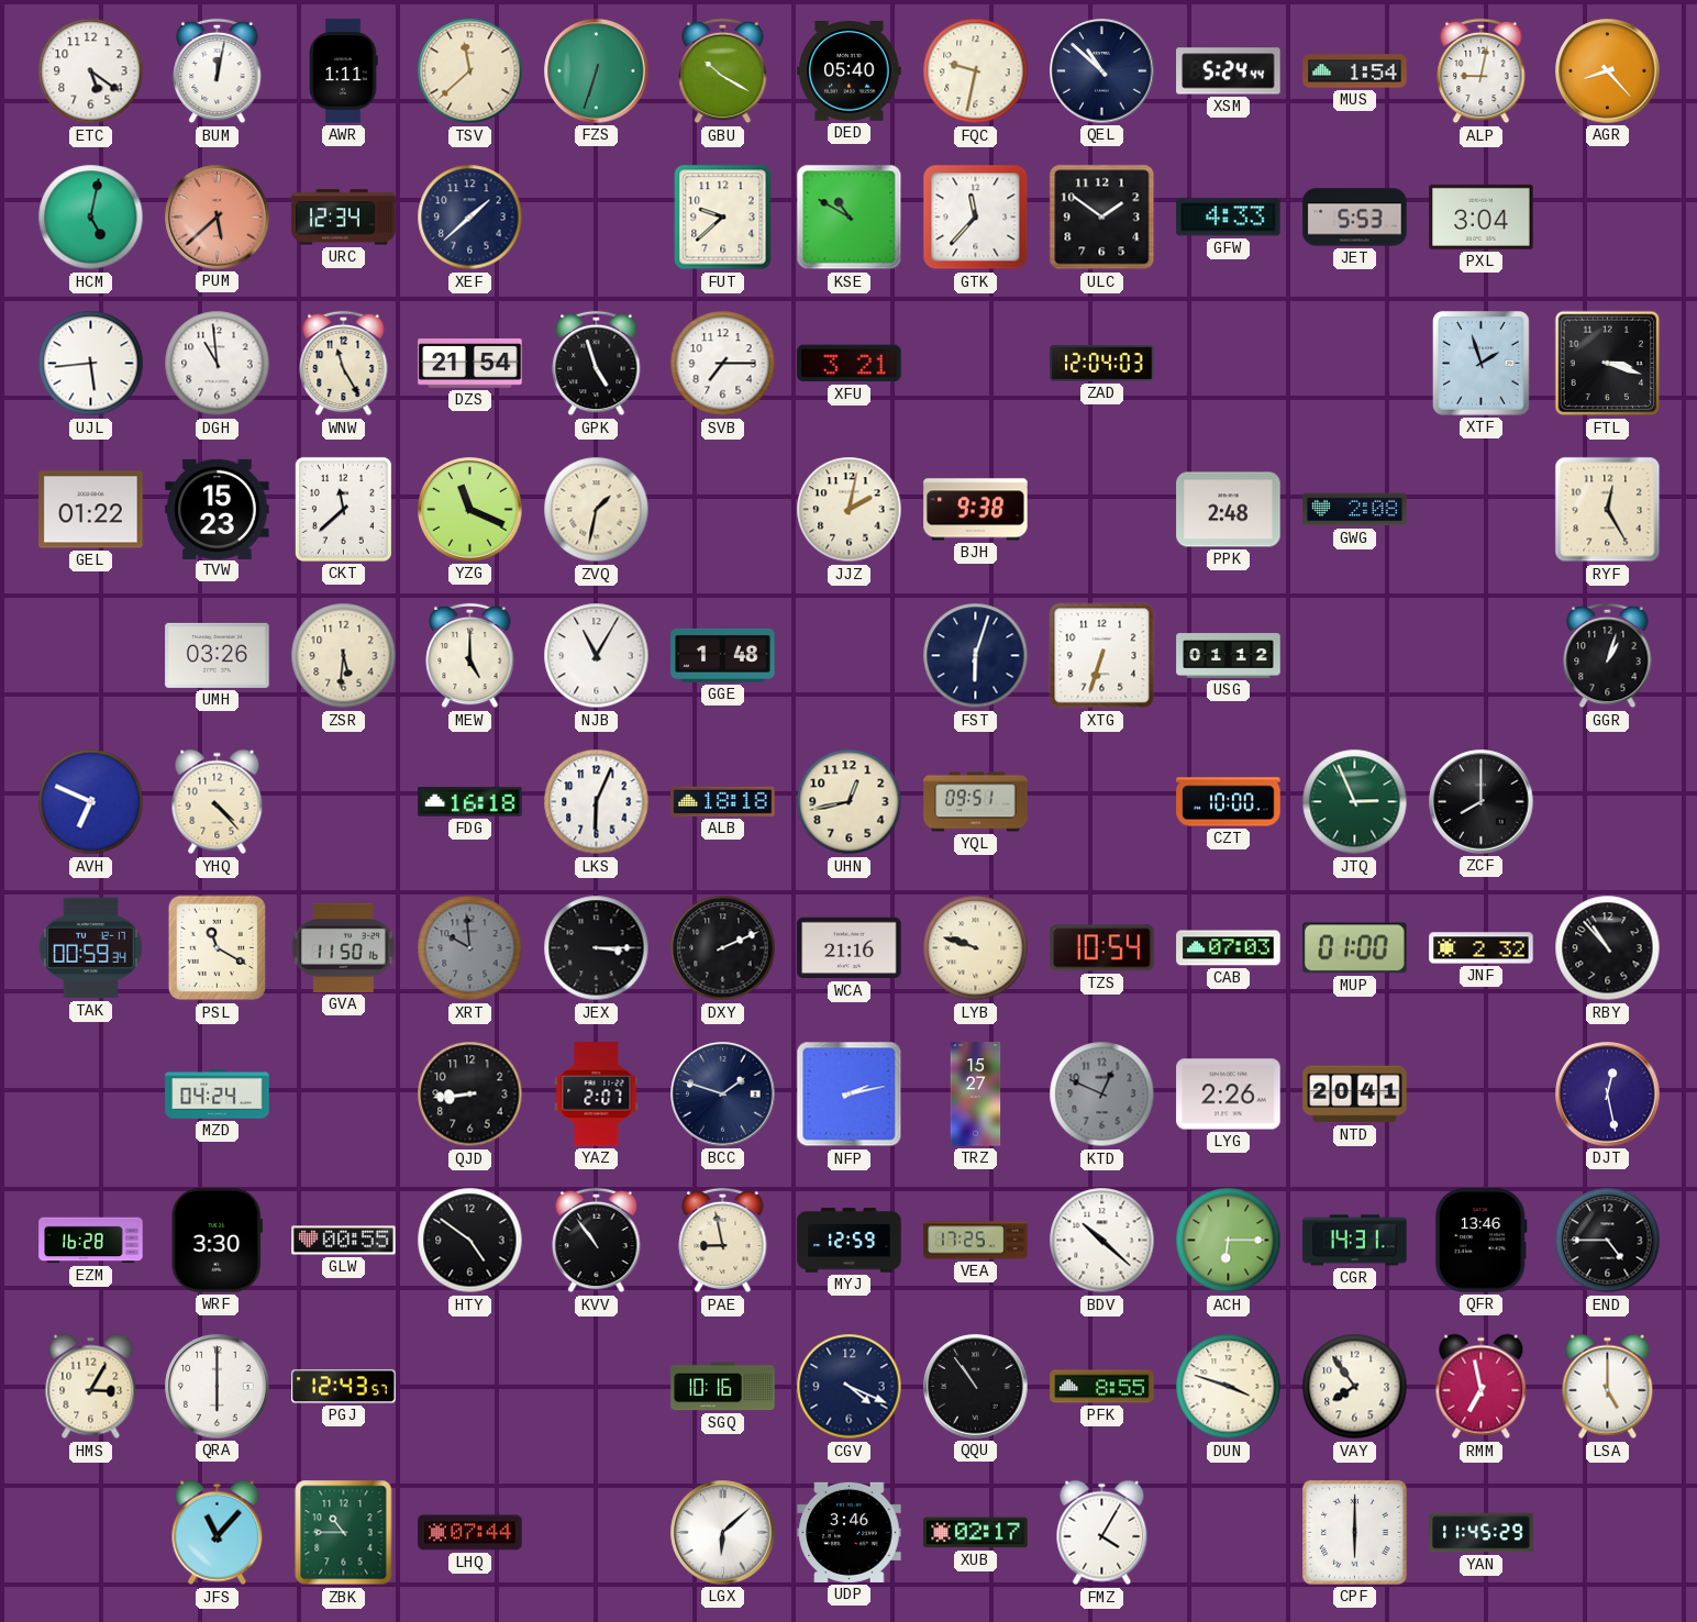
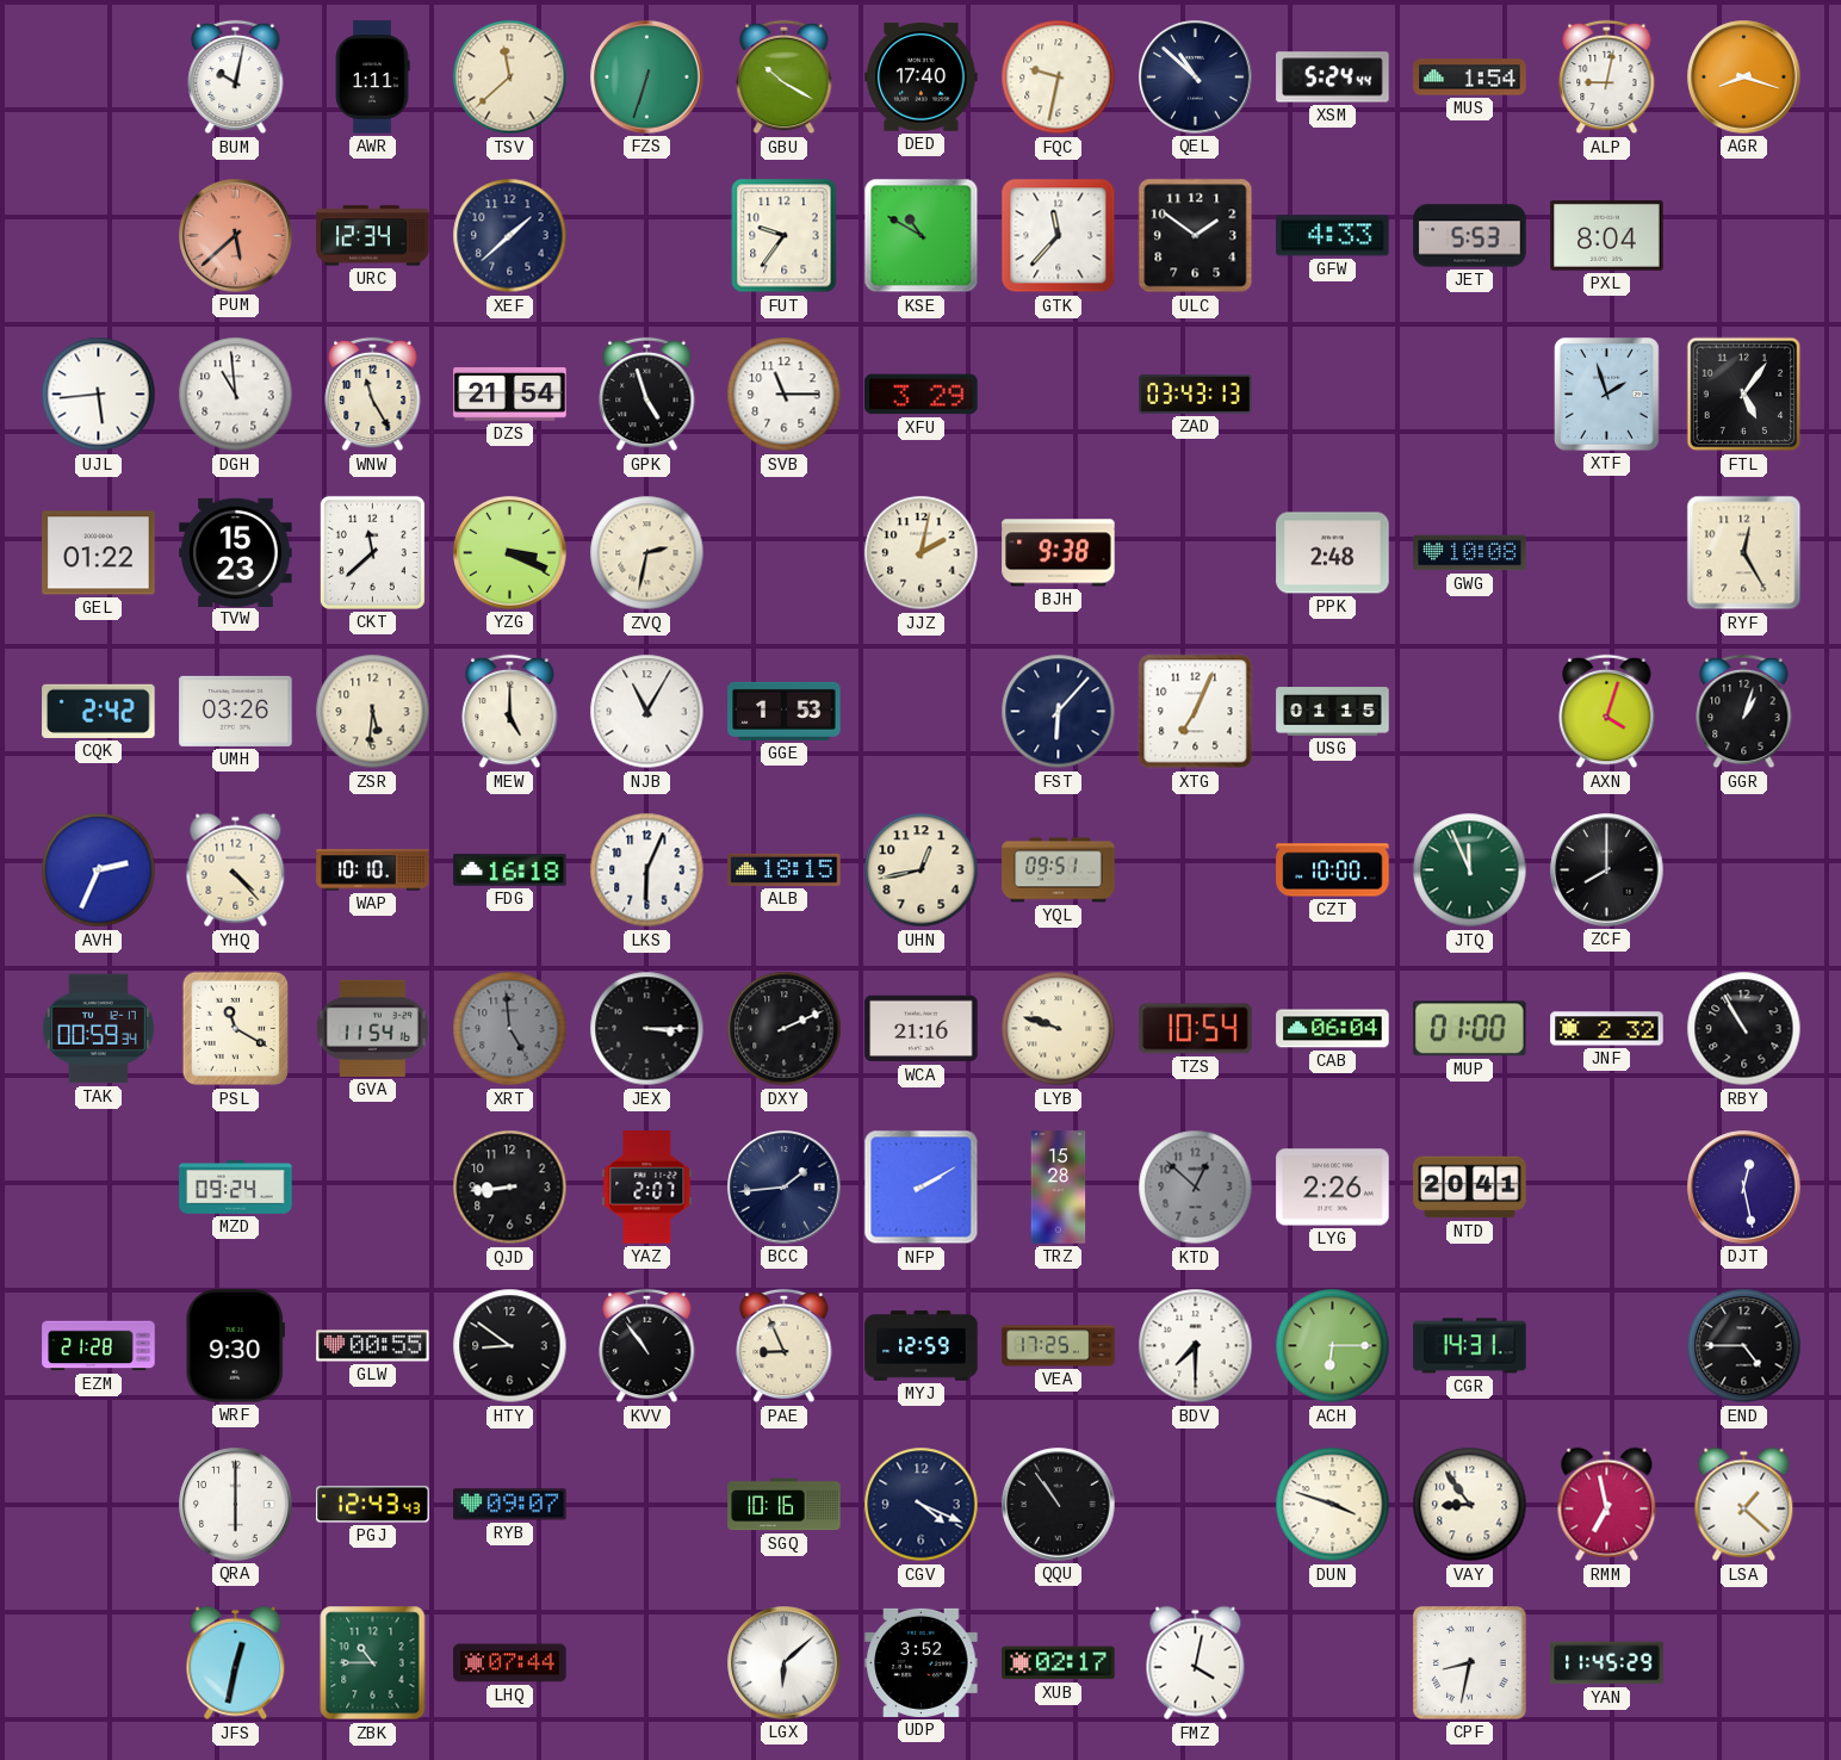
ETC: 5:21 -> none
BUM: 12:02 -> 10:02
DED: 05:40 -> 17:40
AGR: 8:23 -> 8:18
HCM: 5:02 -> none
FUT: 9:38 -> 9:36
PXL: 3:04 -> 8:04
SVB: 7:15 -> 11:15
XFU: 3:21 -> 3:29
ZAD: 12:04 -> 03:43
FTL: 3:18 -> 5:06
YZG: 11:19 -> 3:19
ZVQ: 1:32 -> 2:32
GWG: 2:08 -> 10:08
CQK: none -> 2:42
GGE: 1:48 -> 1:53
FST: 6:03 -> 6:07
XTG: 6:33 -> 7:04
USG: 01:12 -> 01:15
AXN: none -> 4:03
AVH: 6:49 -> 2:34
WAP: none -> 10:10
ALB: 18:18 -> 18:15
JTQ: 2:56 -> 11:56
GVA: 11:50 -> 11:54
XRT: 9:59 -> 4:59
CAB: 07:03 -> 06:04
RBY: 10:53 -> 10:55
MZD: 04:24 -> 09:24
BCC: 1:48 -> 1:44
NFP: 2:13 -> 2:10
TRZ: 15:27 -> 15:28
KTD: 12:49 -> 12:52
EZM: 16:28 -> 21:28
WRF: 3:30 -> 9:30
HTY: 4:51 -> 8:51
PAE: 8:58 -> 8:56
BDV: 10:22 -> 7:30
QFR: 13:46 -> none
HMS: 3:05 -> none
PGJ: 12:43:57 -> 12:43:43
RYB: none -> 09:07
PFK: 8:55 -> none
VAY: 7:54 -> 8:54
LSA: 5:00 -> 1:22
JFS: 11:07 -> 12:32
UDP: 3:46 -> 3:52
FMZ: 4:05 -> 4:02
CPF: 6:00 -> 8:32
